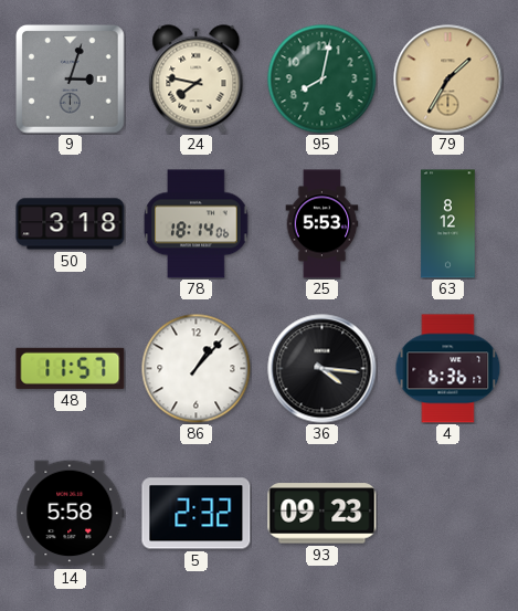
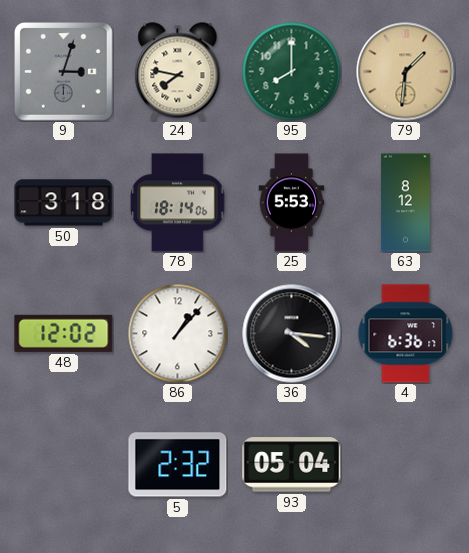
95: 8:02 -> 8:00
79: 1:35 -> 1:31
48: 11:57 -> 12:02
14: 5:58 -> none
93: 09:23 -> 05:04
